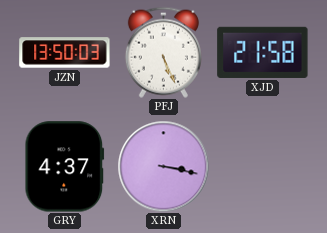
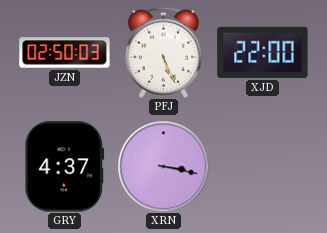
JZN: 13:50 -> 02:50
XJD: 21:58 -> 22:00
